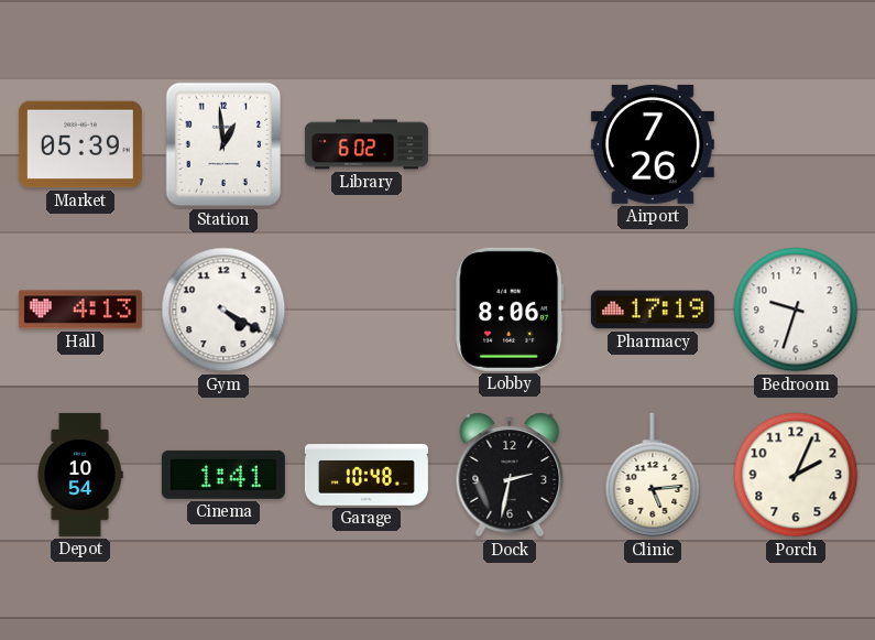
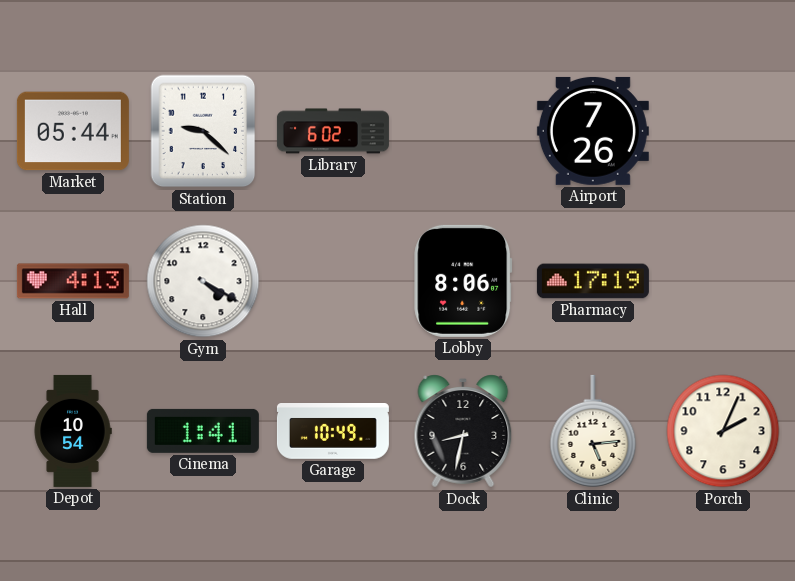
Market: 05:39 -> 05:44
Station: 12:59 -> 9:22
Bedroom: 9:33 -> none
Garage: 10:48 -> 10:49
Dock: 2:32 -> 8:32
